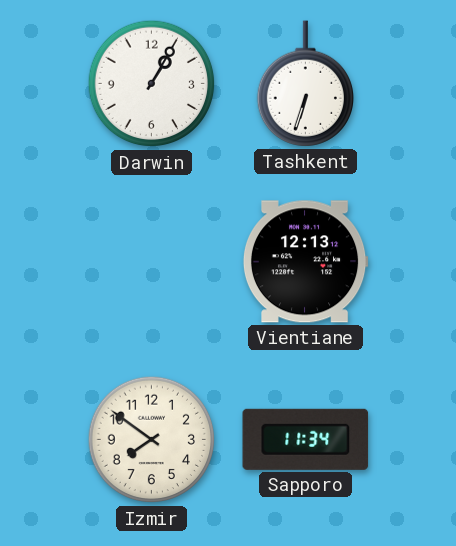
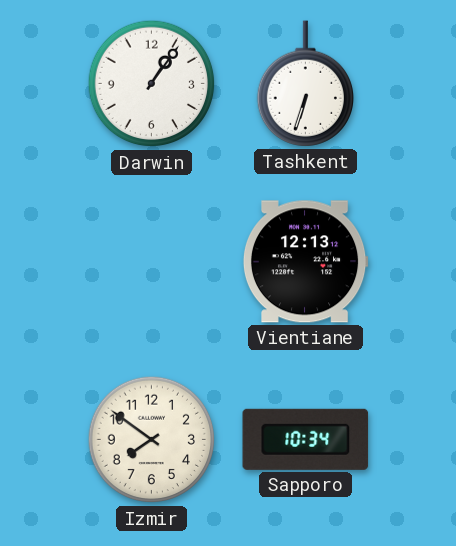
Darwin: 1:05 -> 1:06
Sapporo: 11:34 -> 10:34
